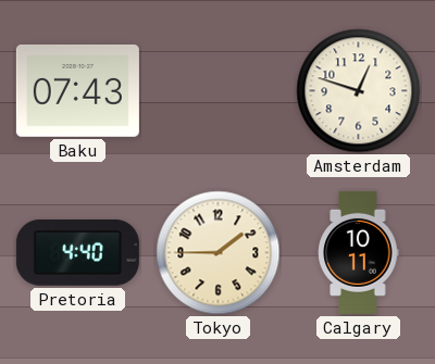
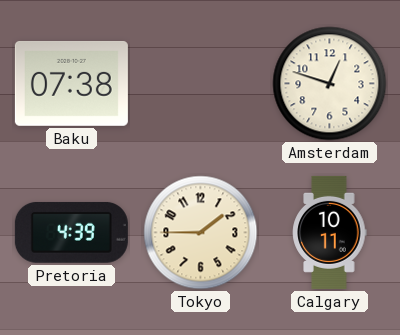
Baku: 07:43 -> 07:38
Pretoria: 4:40 -> 4:39
